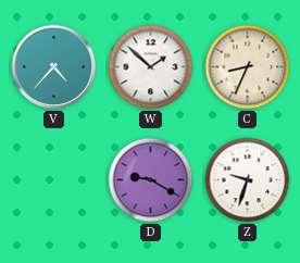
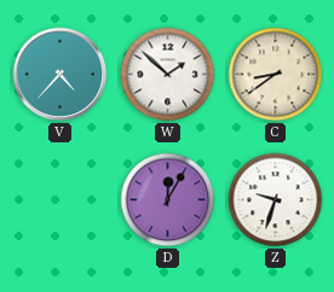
C: 8:34 -> 8:39
D: 9:20 -> 12:05
